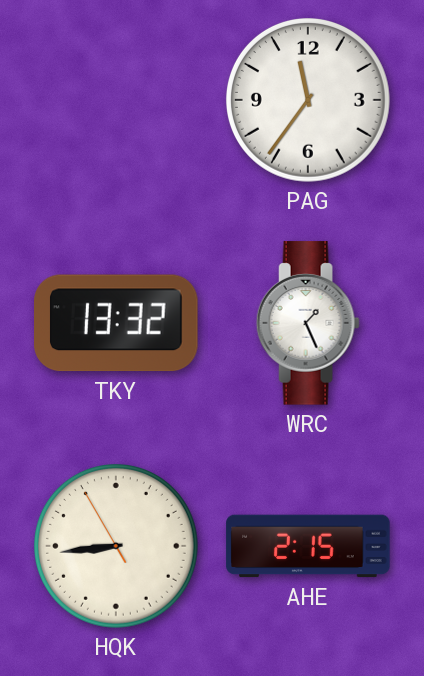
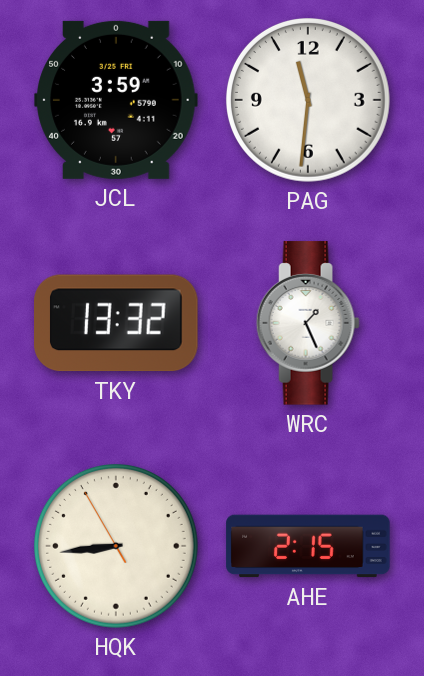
JCL: none -> 3:59
PAG: 11:36 -> 11:31
